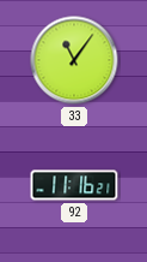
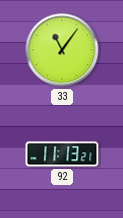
92: 11:16 -> 11:13
